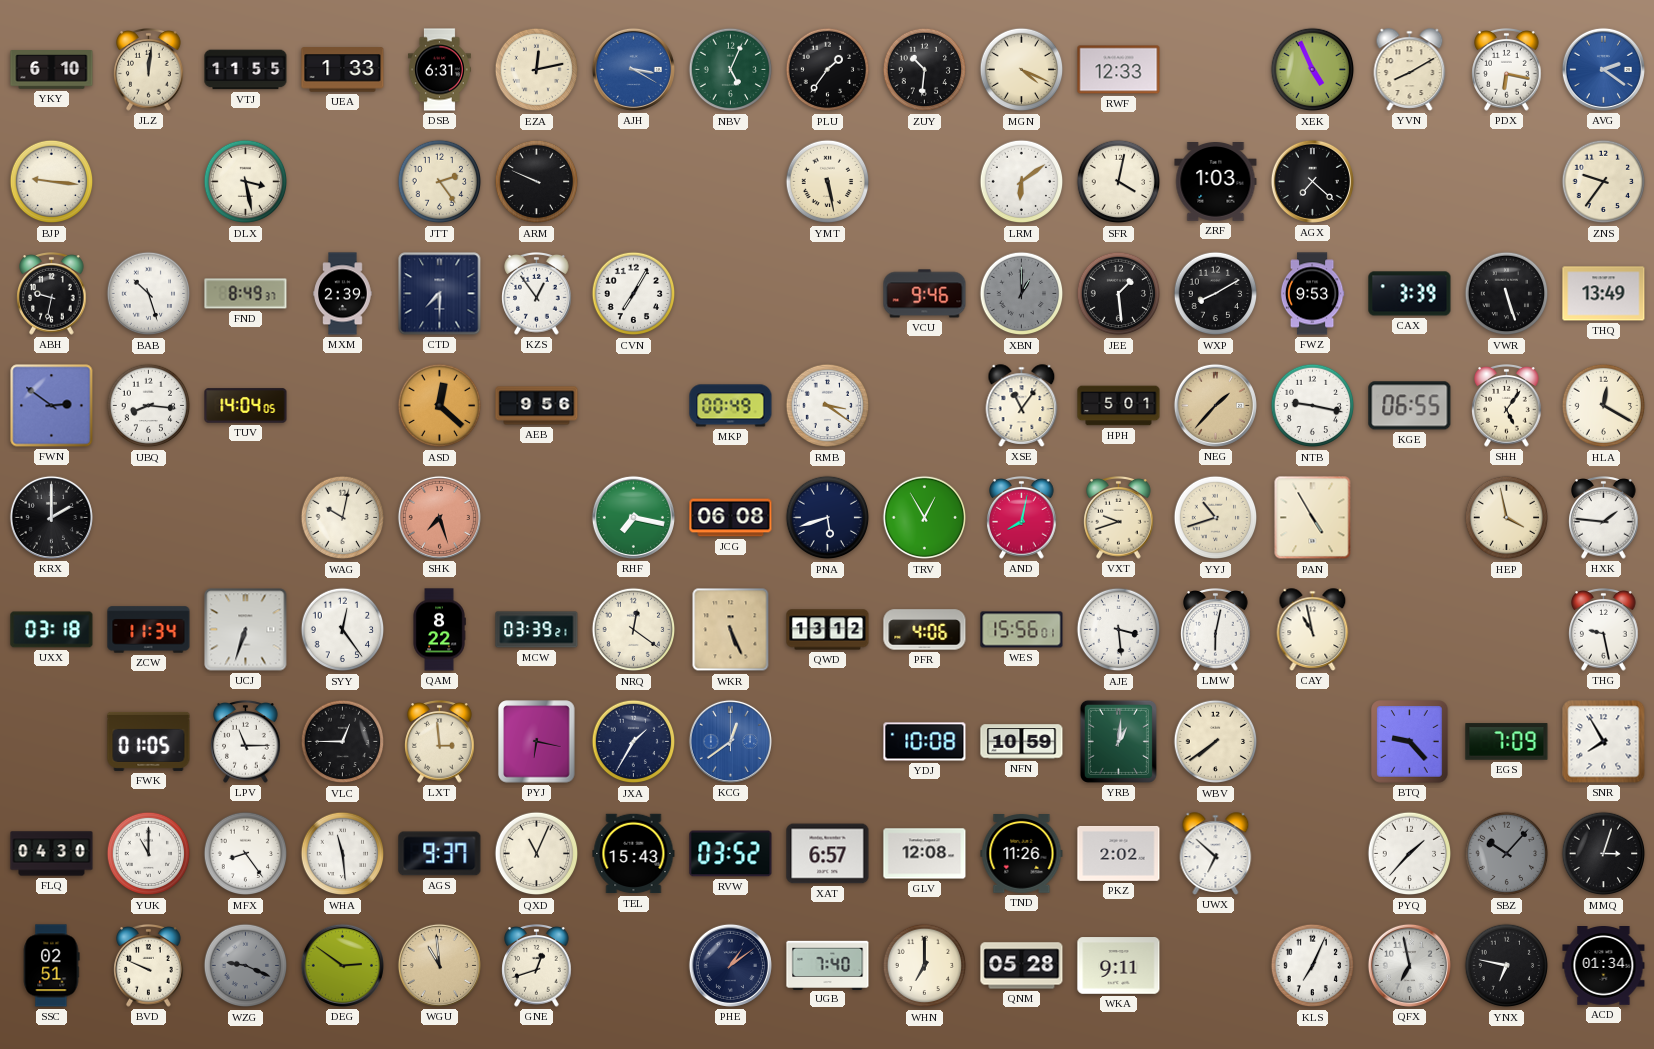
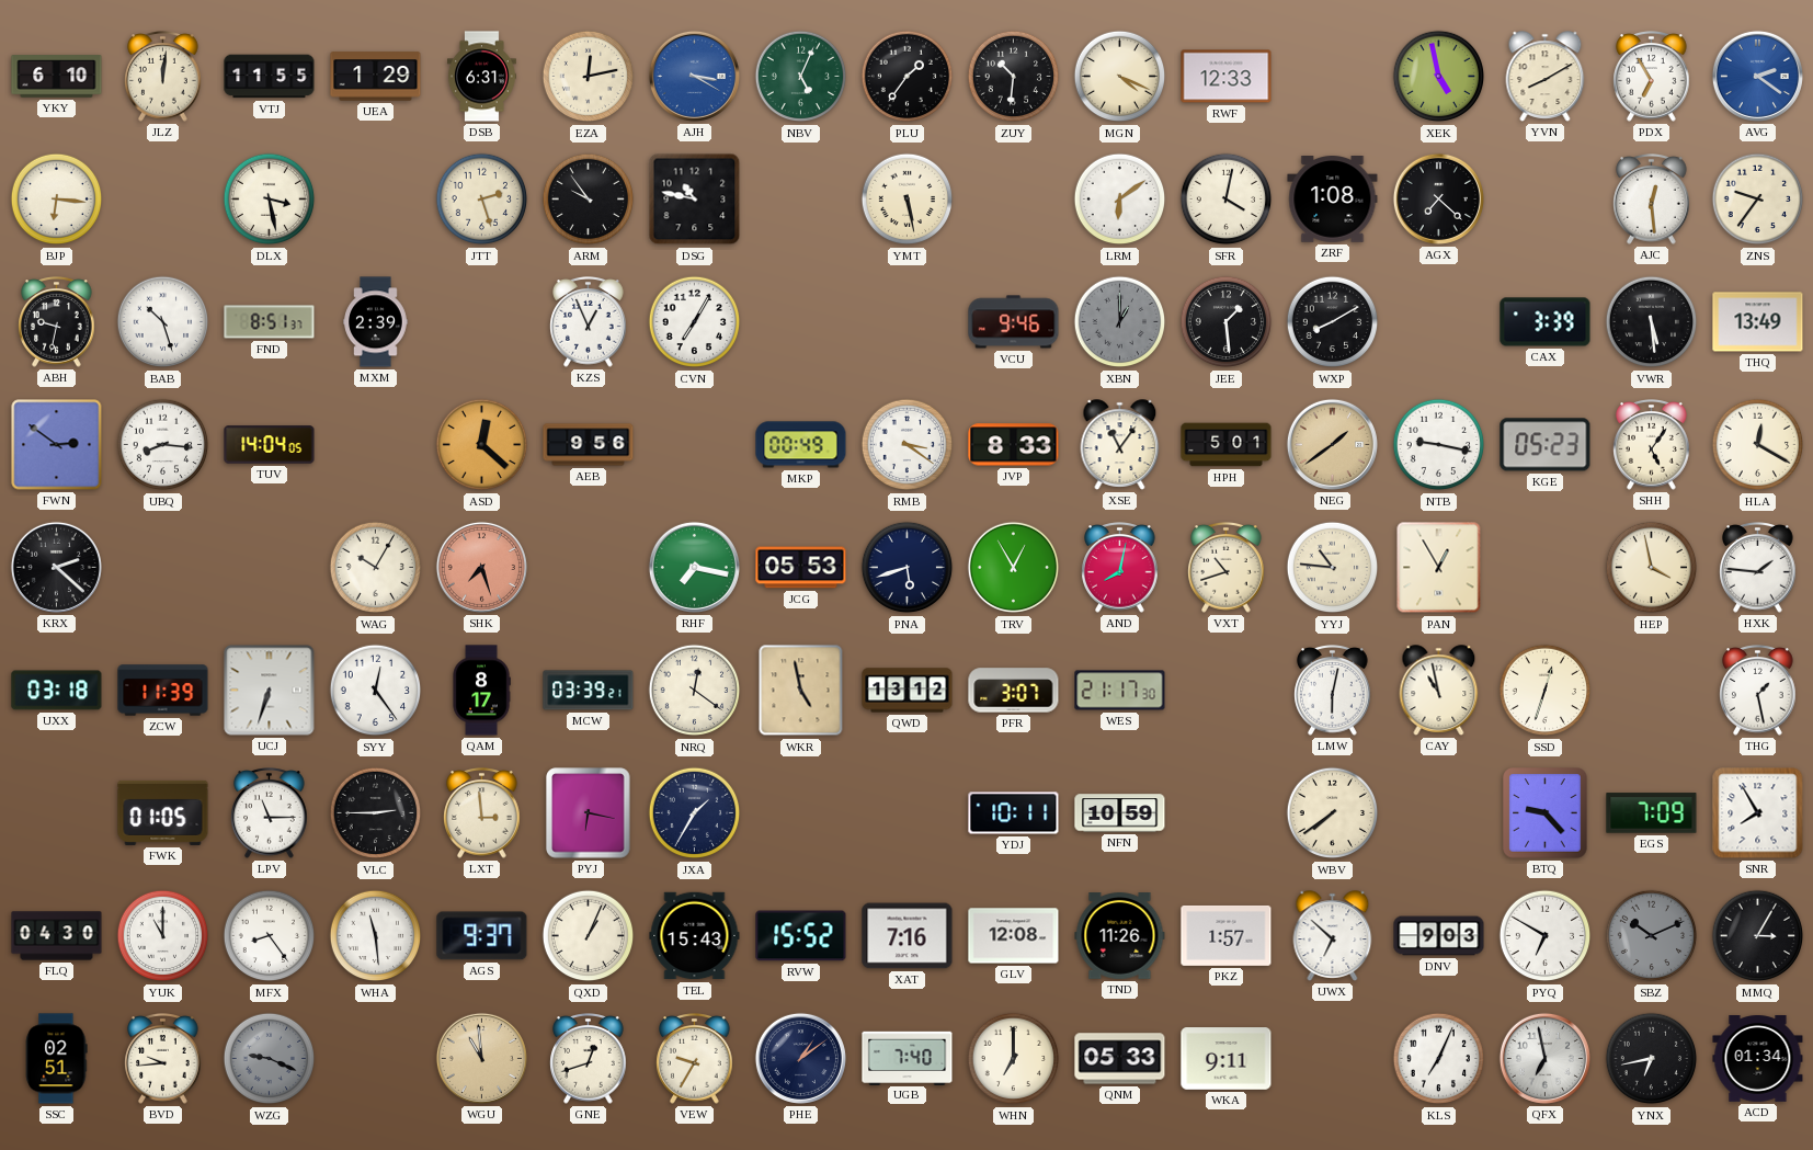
UEA: 1:33 -> 1:29
XEK: 4:56 -> 4:58
PDX: 6:17 -> 6:55
BJP: 9:16 -> 6:16
JTT: 2:24 -> 2:27
ARM: 9:49 -> 9:54
DSG: none -> 10:47
ZRF: 1:03 -> 1:08
AJC: none -> 12:29
FND: 8:49 -> 8:51
CTD: 7:30 -> none
KZS: 12:54 -> 12:56
FWZ: 9:53 -> none
VWR: 5:27 -> 5:29
JVP: none -> 8:33
NEG: 1:37 -> 1:39
KGE: 06:55 -> 05:23
KRX: 2:00 -> 2:22
WAG: 10:02 -> 10:05
JCG: 06:08 -> 05:53
VXT: 9:42 -> 10:42
YYJ: 10:42 -> 10:46
PAN: 4:55 -> 12:55
ZCW: 11:34 -> 11:39
QAM: 8:22 -> 8:17
WKR: 5:26 -> 4:58
PFR: 4:06 -> 3:07
WES: 15:56 -> 21:17
AJE: 3:29 -> none
SSD: none -> 12:33
THG: 9:28 -> 1:28
VLC: 12:45 -> 2:45
KCG: 12:39 -> none
YDJ: 10:08 -> 10:11
YRB: 1:01 -> none
QXD: 11:04 -> 1:04
RVW: 03:52 -> 15:52
XAT: 6:57 -> 7:16
PKZ: 2:02 -> 1:57
DNV: none -> 9:03
PYQ: 1:37 -> 6:50
SBZ: 10:07 -> 10:11
MMQ: 3:03 -> 3:05
BVD: 9:49 -> 9:44
DEG: 2:51 -> none
VEW: none -> 9:35
QNM: 05:28 -> 05:33
YNX: 6:47 -> 6:43
